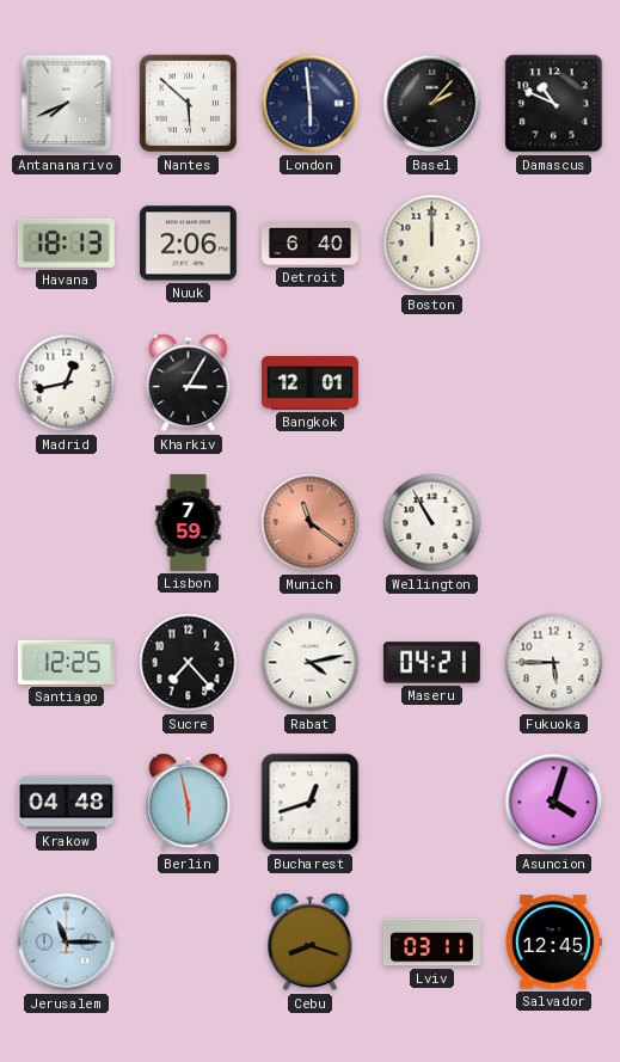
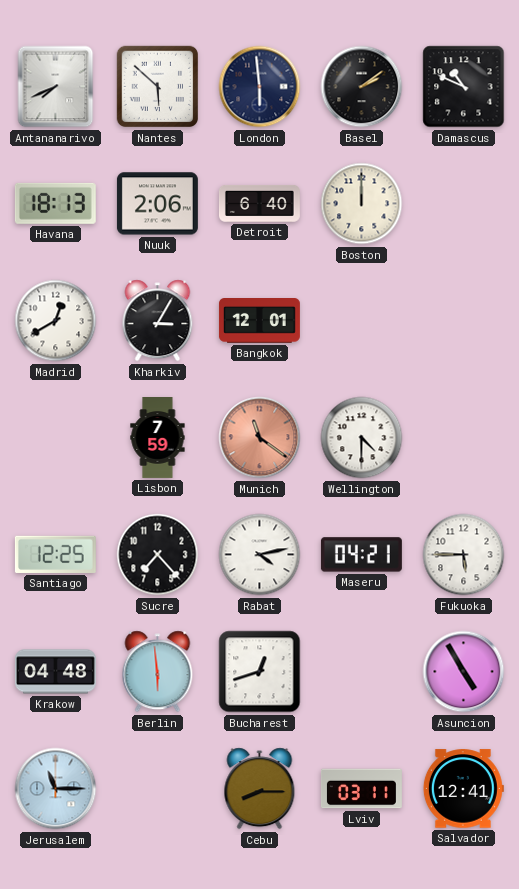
Basel: 2:07 -> 2:09
Madrid: 12:43 -> 12:40
Wellington: 10:55 -> 4:30
Berlin: 5:58 -> 5:59
Asuncion: 4:03 -> 4:55
Cebu: 8:18 -> 8:15
Salvador: 12:45 -> 12:41
